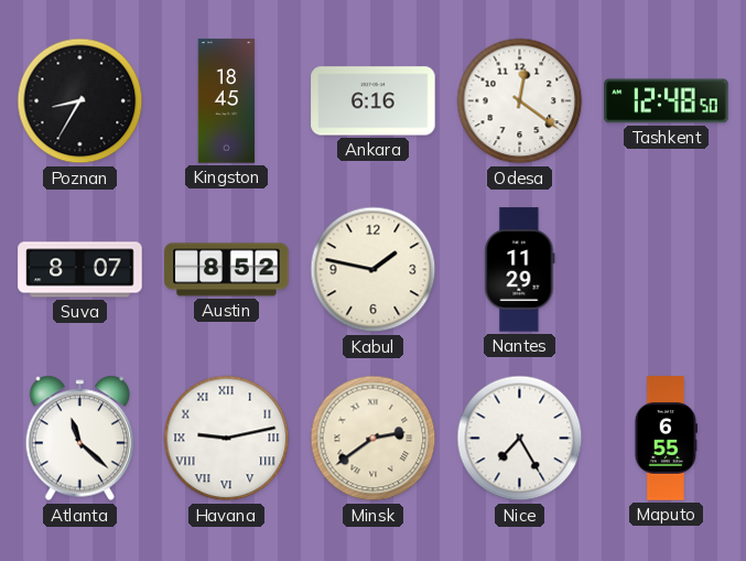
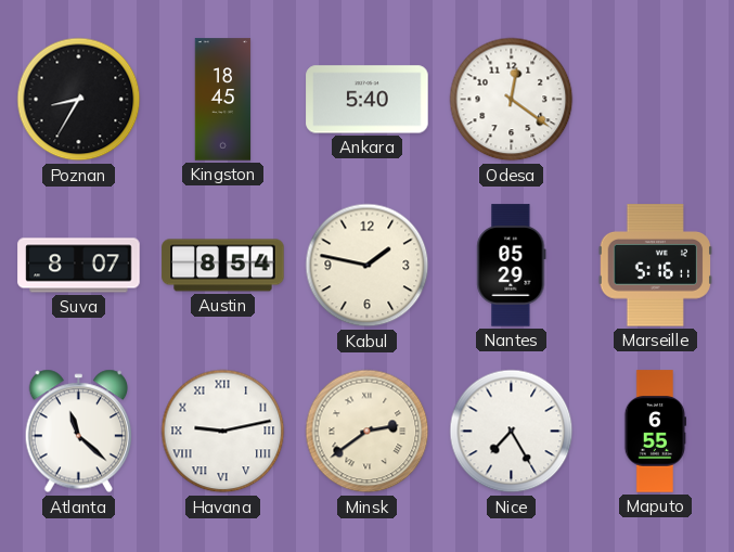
Ankara: 6:16 -> 5:40
Tashkent: 12:48 -> none
Austin: 8:52 -> 8:54
Nantes: 11:29 -> 05:29
Marseille: none -> 5:16
